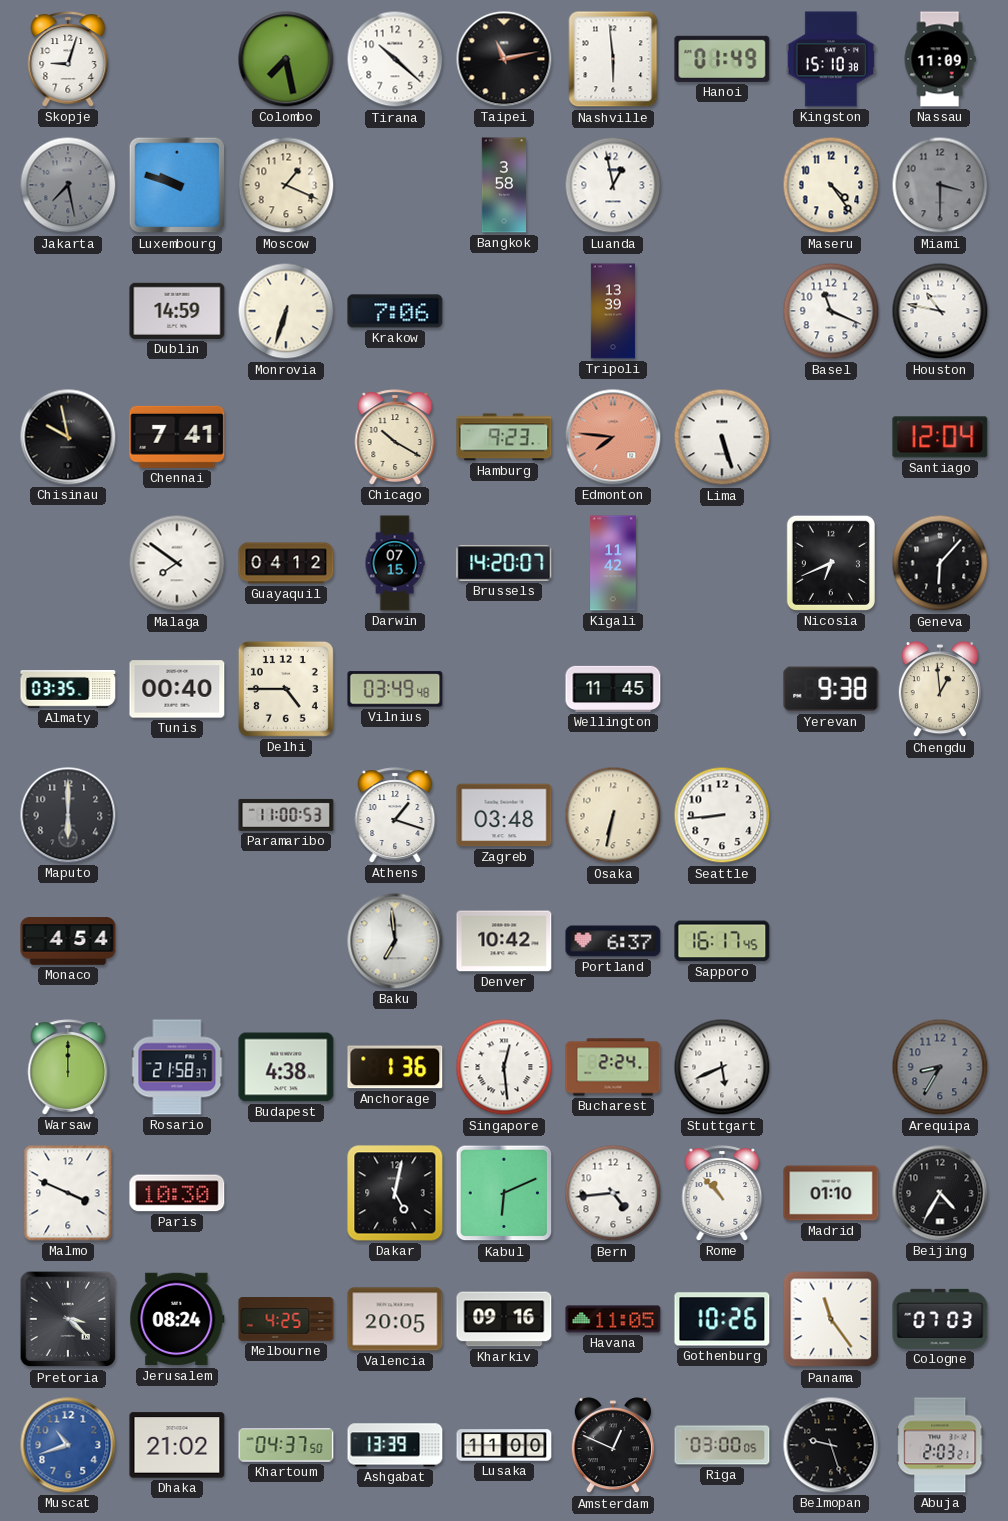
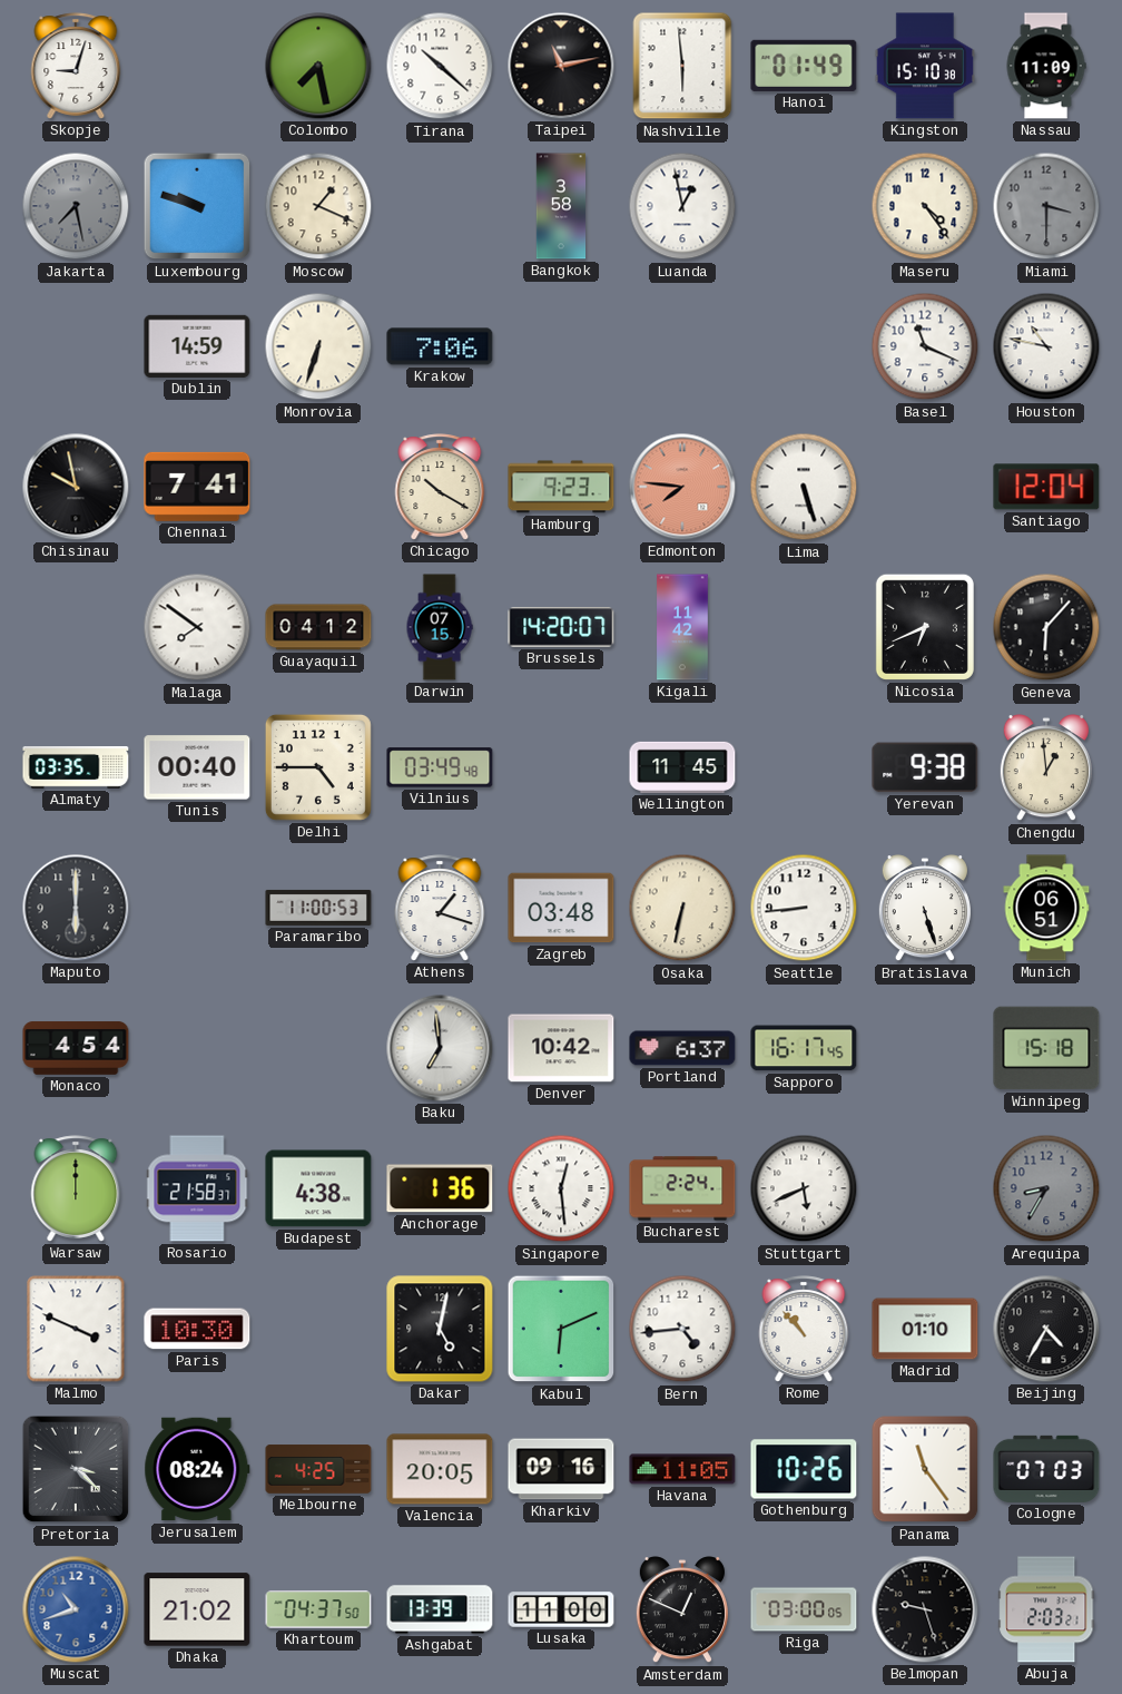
Tripoli: 13:39 -> none
Bratislava: none -> 5:27
Munich: none -> 06:51
Winnipeg: none -> 15:18
